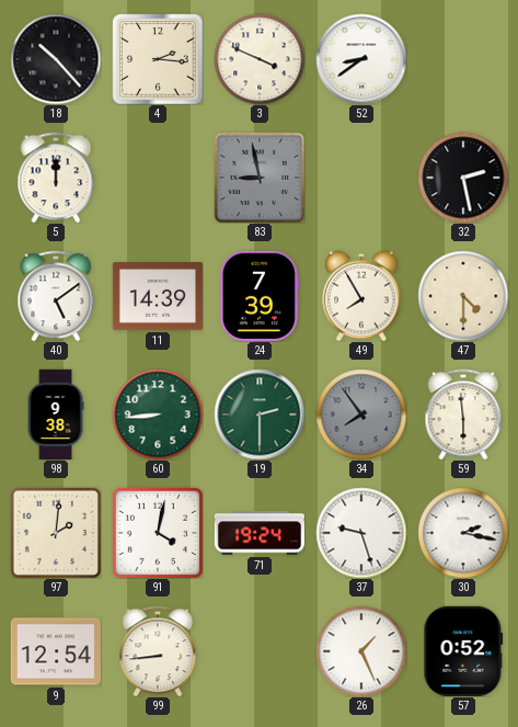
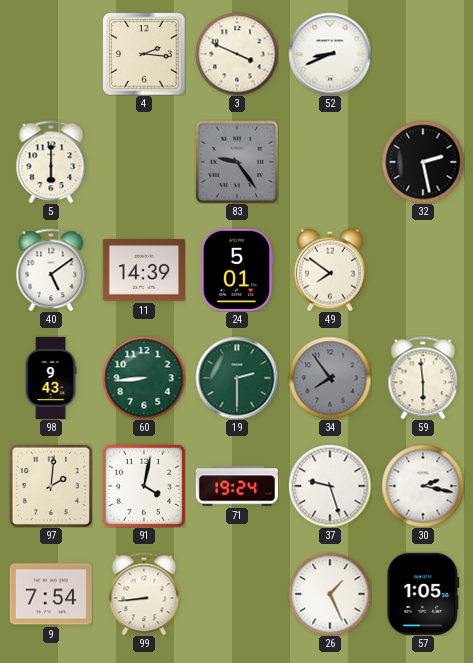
18: 10:23 -> none
52: 8:39 -> 8:41
5: 12:00 -> 6:00
83: 8:58 -> 9:24
24: 7:39 -> 5:01
49: 7:55 -> 7:51
47: 4:30 -> none
98: 9:38 -> 9:43
9: 12:54 -> 7:54
57: 0:52 -> 1:05
